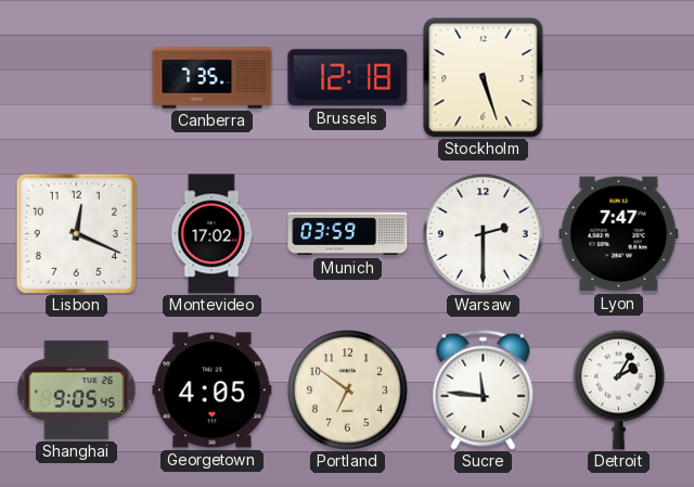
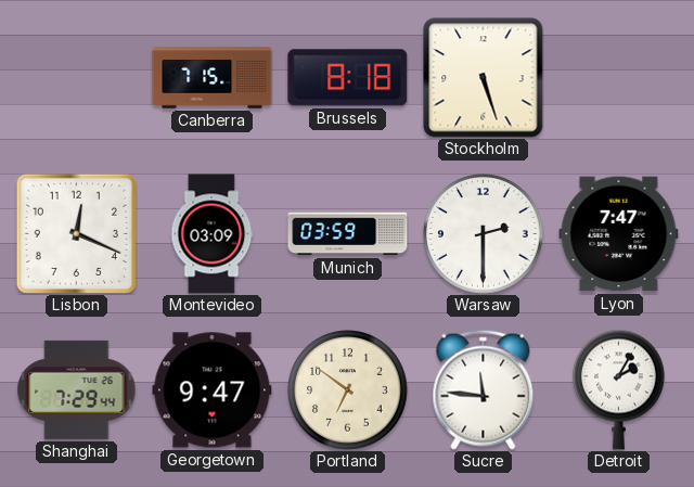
Canberra: 7:35 -> 7:15
Brussels: 12:18 -> 8:18
Montevideo: 17:02 -> 03:09
Shanghai: 9:05 -> 7:29
Georgetown: 4:05 -> 9:47
